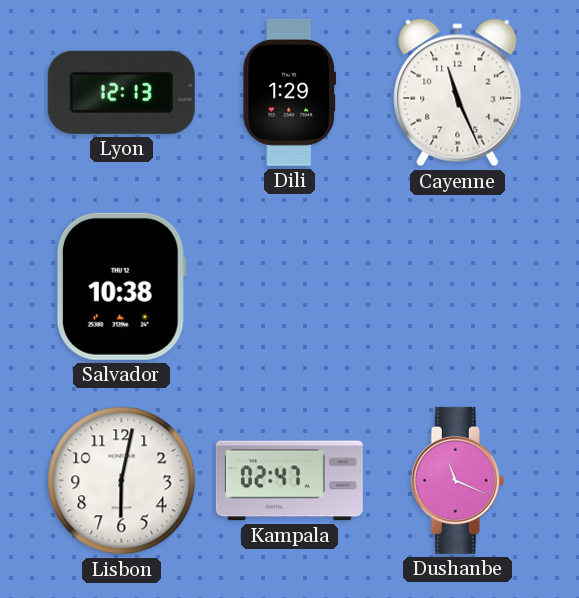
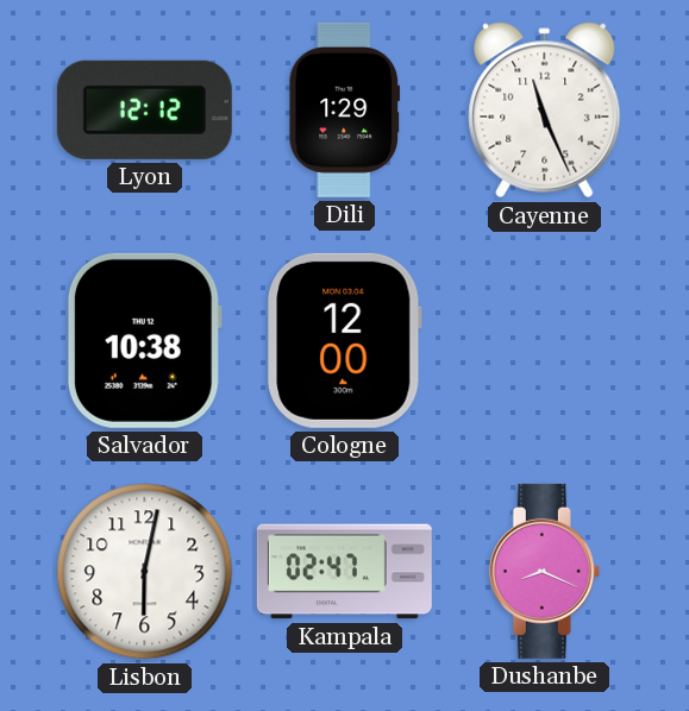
Lyon: 12:13 -> 12:12
Cologne: none -> 12:00
Dushanbe: 11:19 -> 8:19
